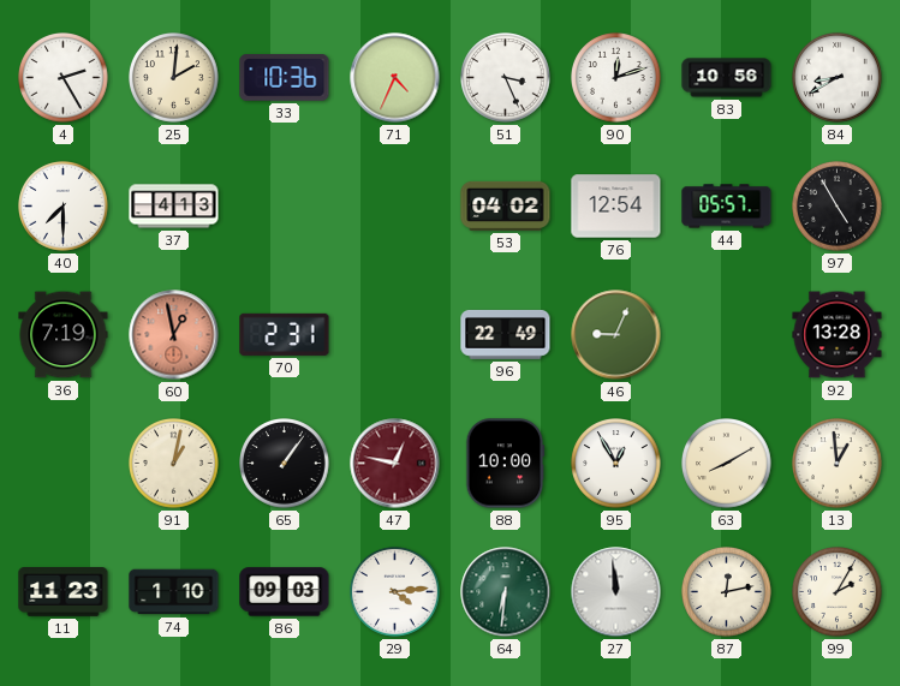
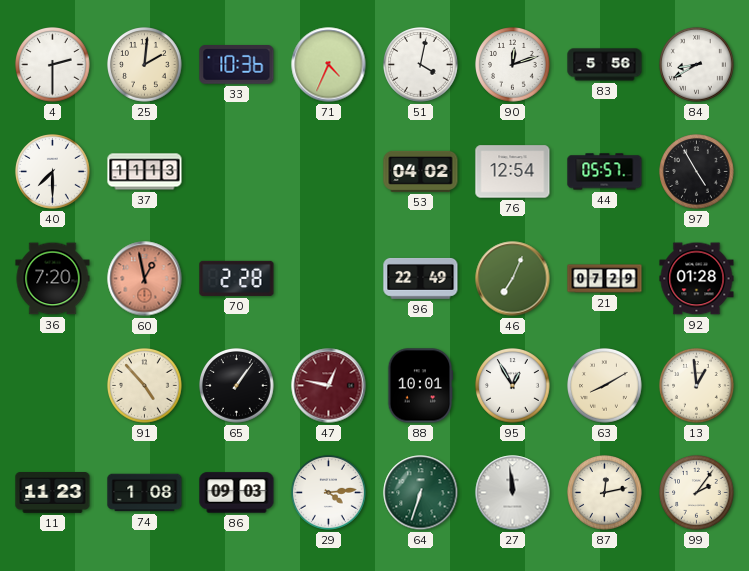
4: 2:25 -> 2:30
51: 3:26 -> 4:02
83: 10:56 -> 5:56
37: 4:13 -> 11:13
36: 7:19 -> 7:20
70: 2:31 -> 2:28
46: 9:04 -> 7:04
21: none -> 07:29
92: 13:28 -> 01:28
91: 1:02 -> 4:53
88: 10:00 -> 10:01
74: 1:10 -> 1:08
64: 6:31 -> 6:33
99: 2:05 -> 2:06
